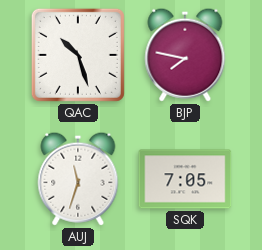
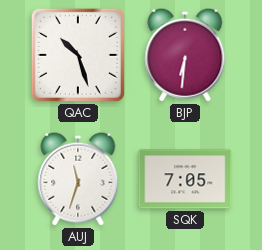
BJP: 7:47 -> 6:31
